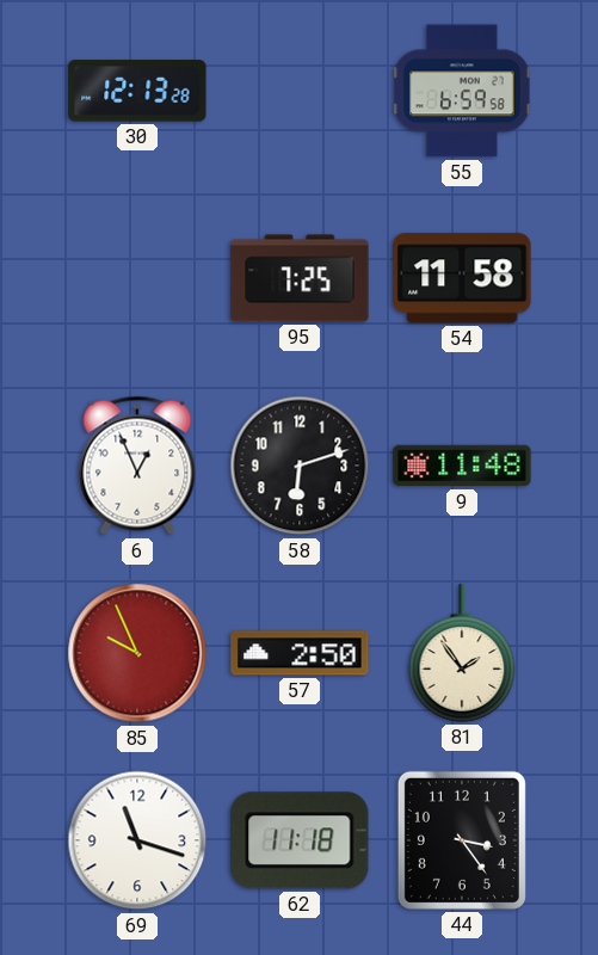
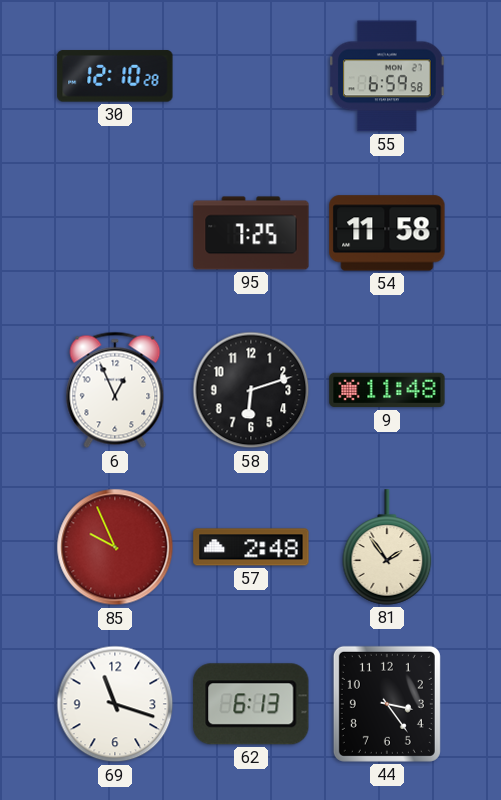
30: 12:13 -> 12:10
57: 2:50 -> 2:48
62: 11:18 -> 6:13
